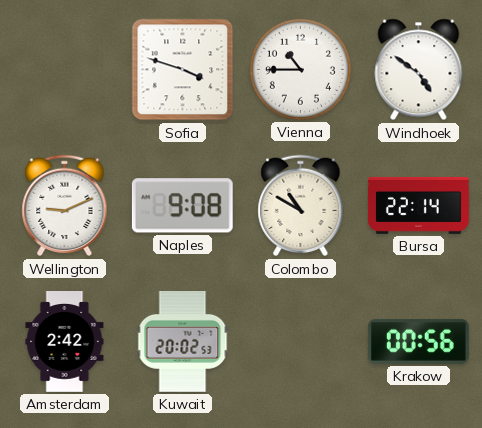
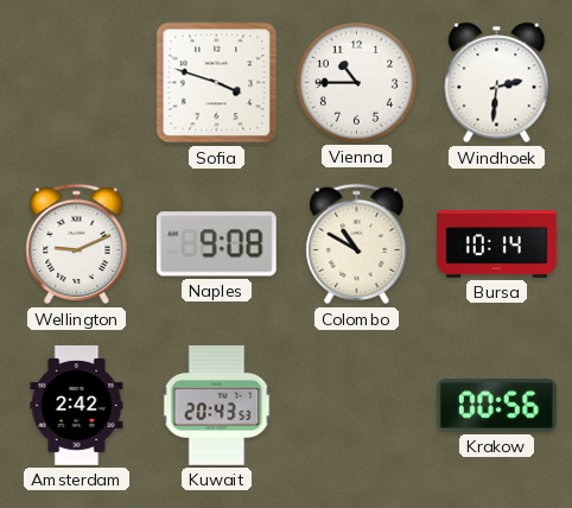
Windhoek: 4:51 -> 2:31
Bursa: 22:14 -> 10:14
Kuwait: 20:02 -> 20:43
